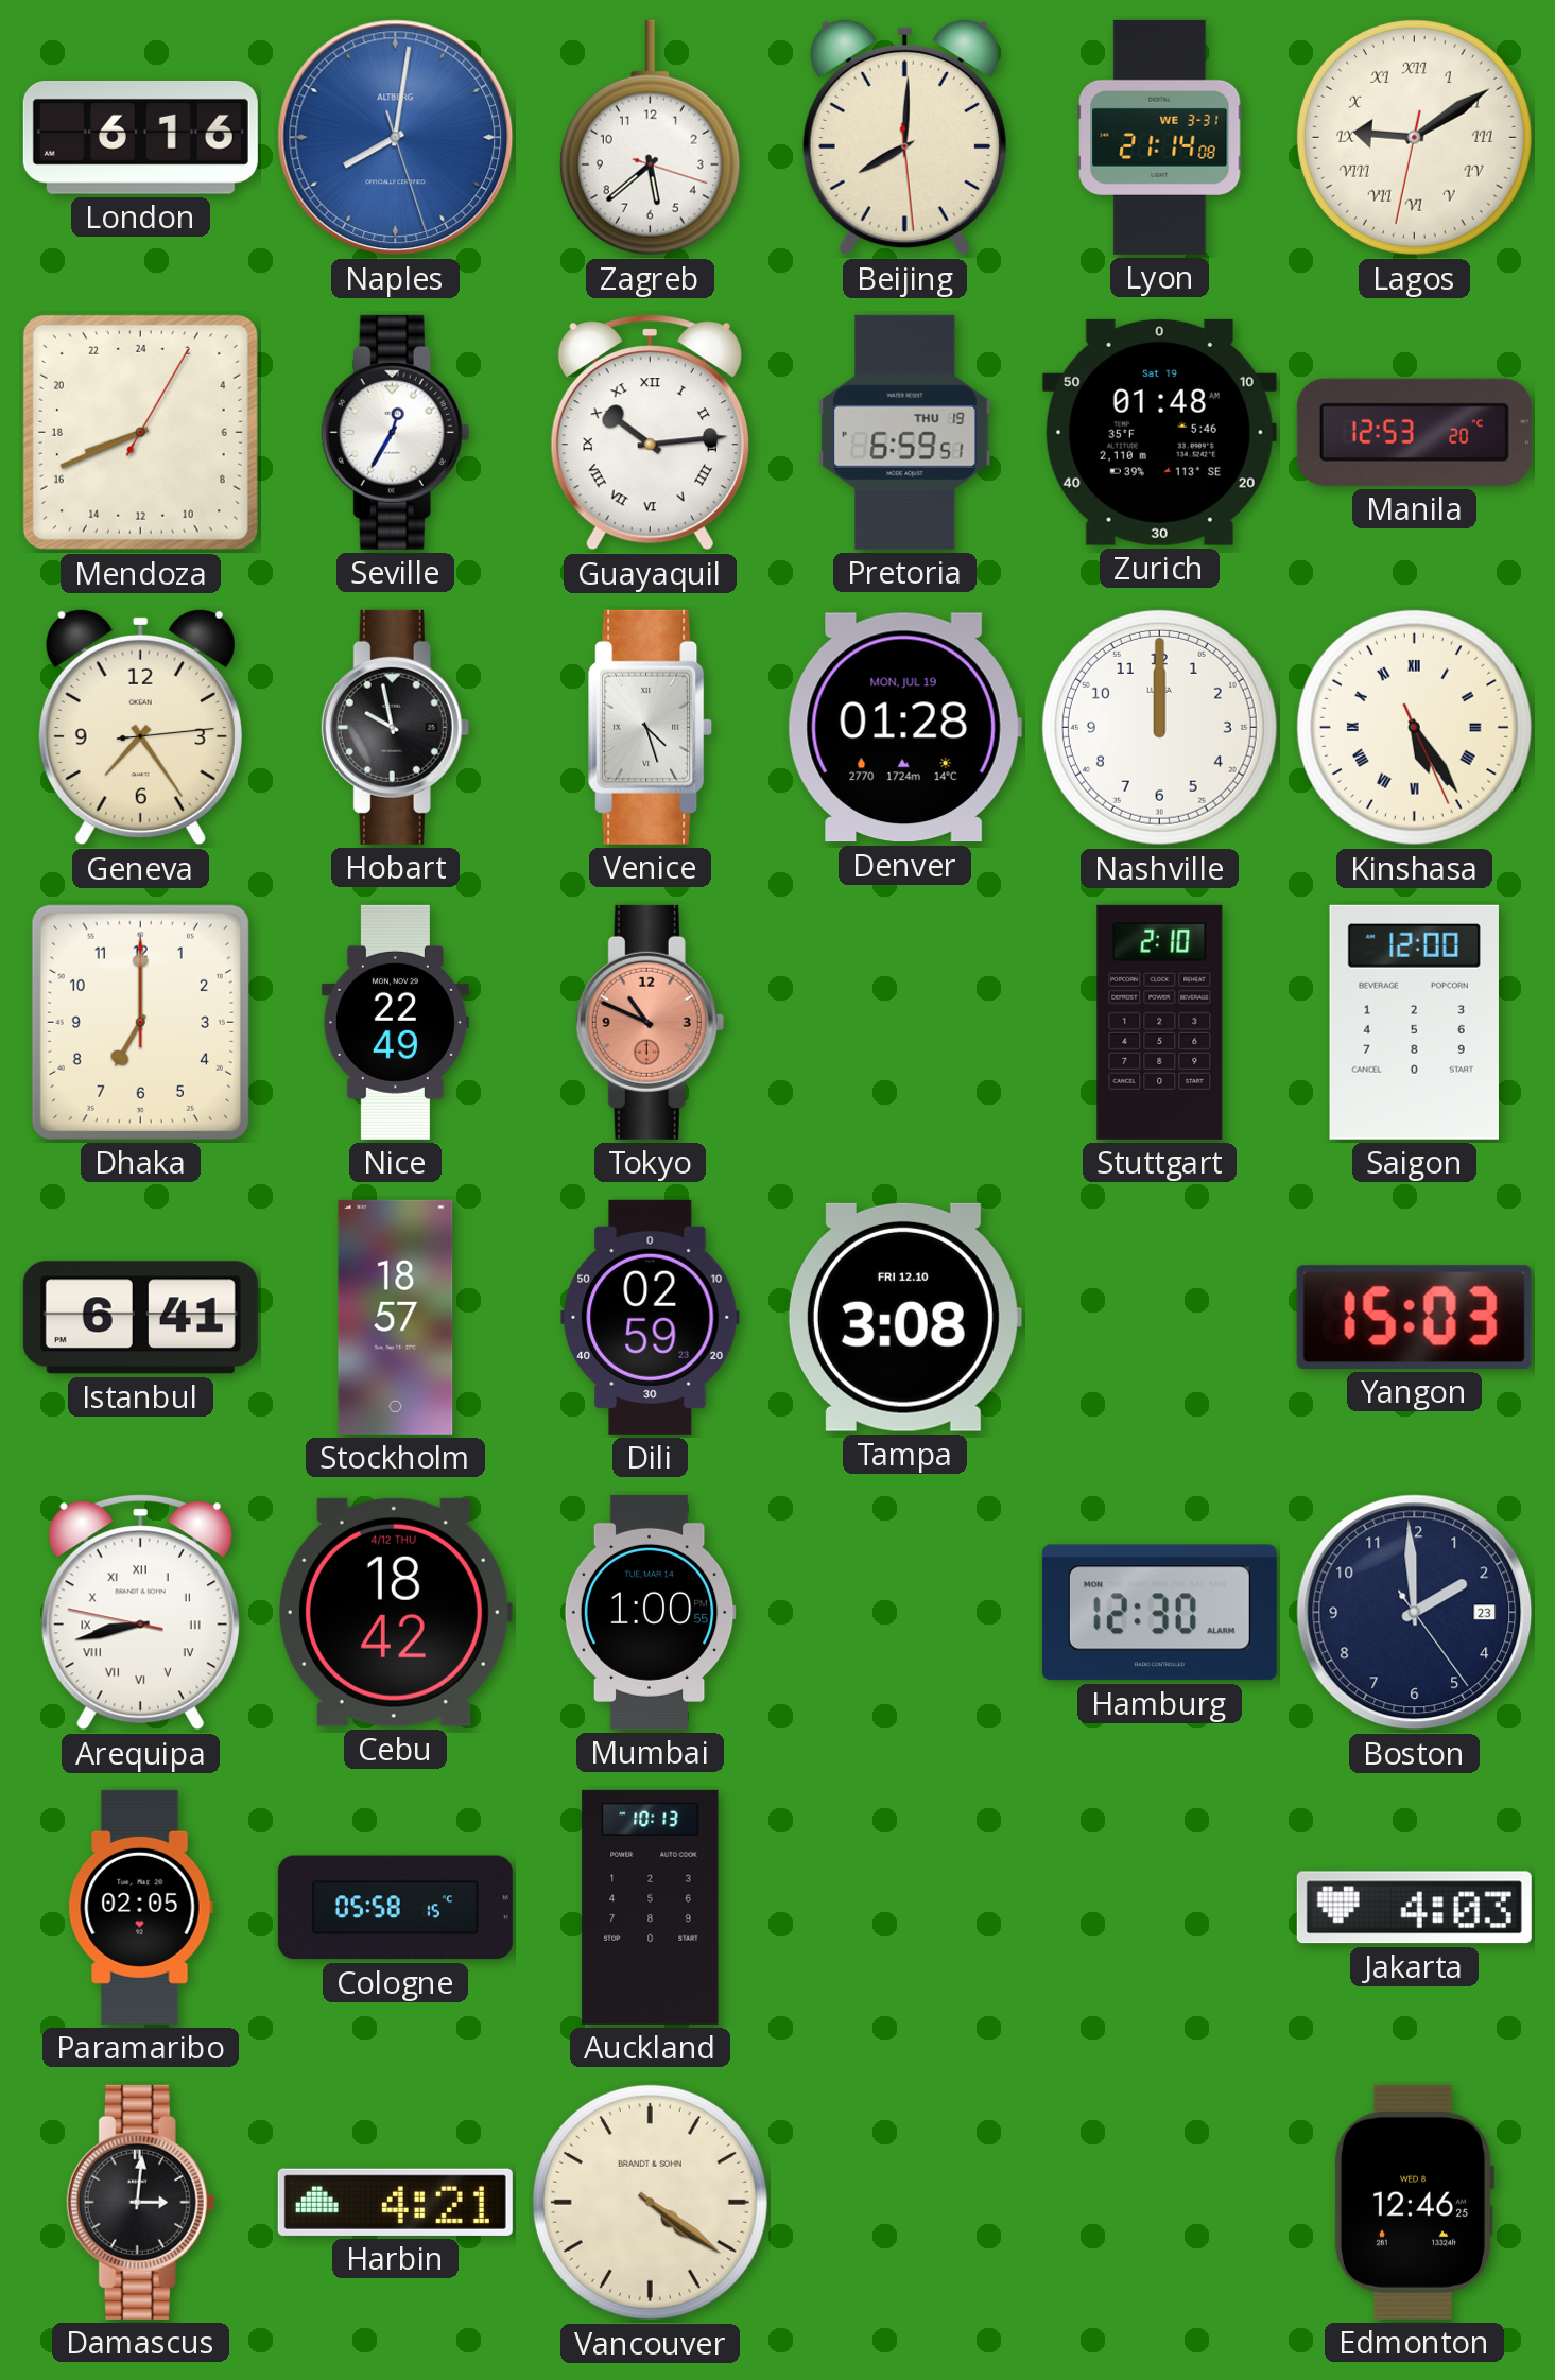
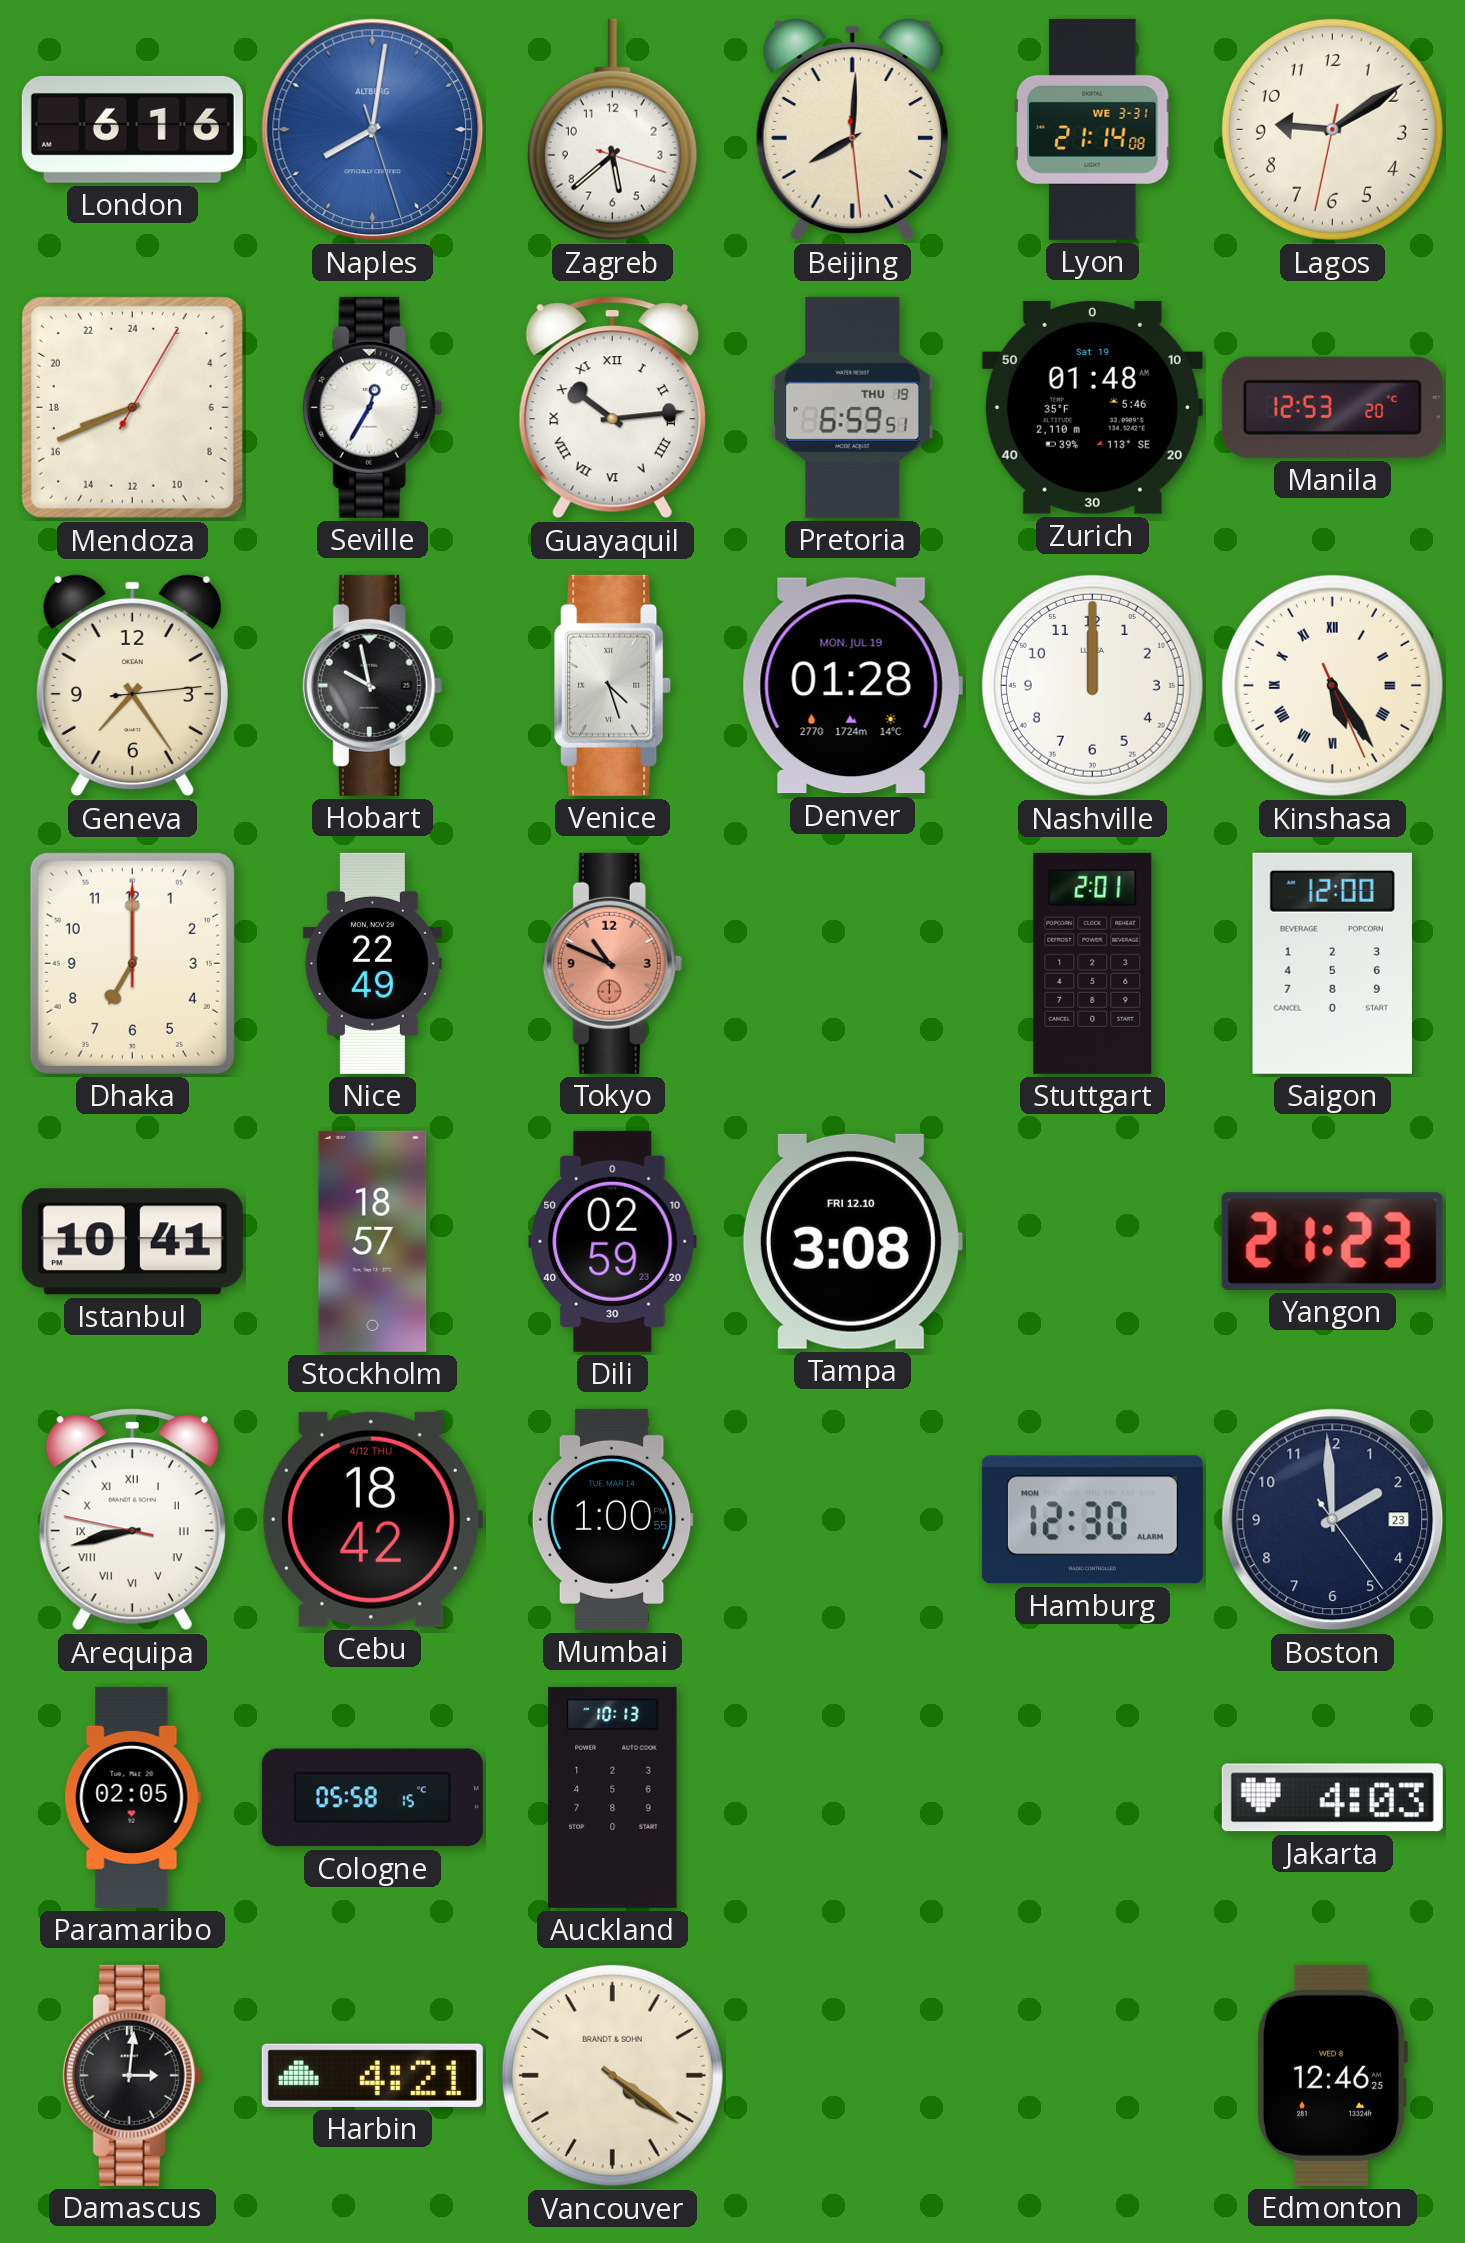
Lagos numerals: Roman -> Arabic
Stuttgart: 2:10 -> 2:01
Istanbul: 6:41 -> 10:41
Yangon: 15:03 -> 21:23
